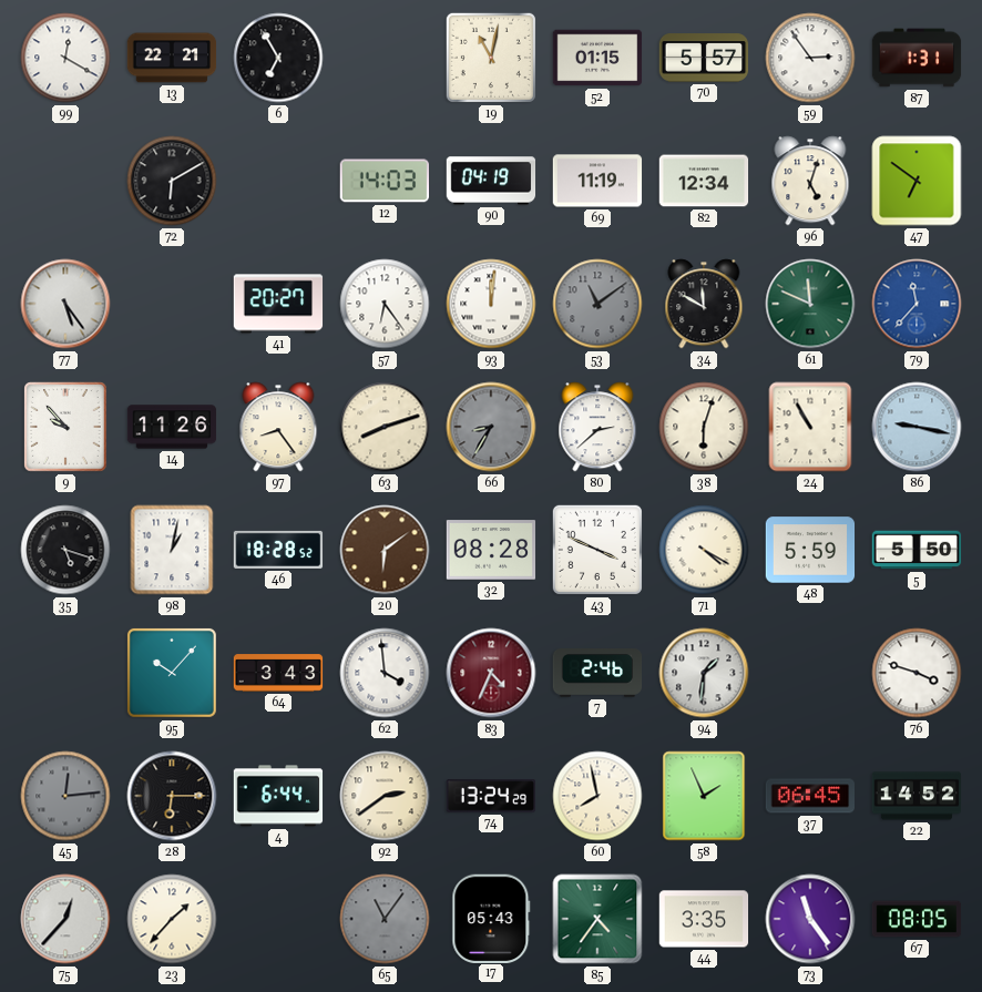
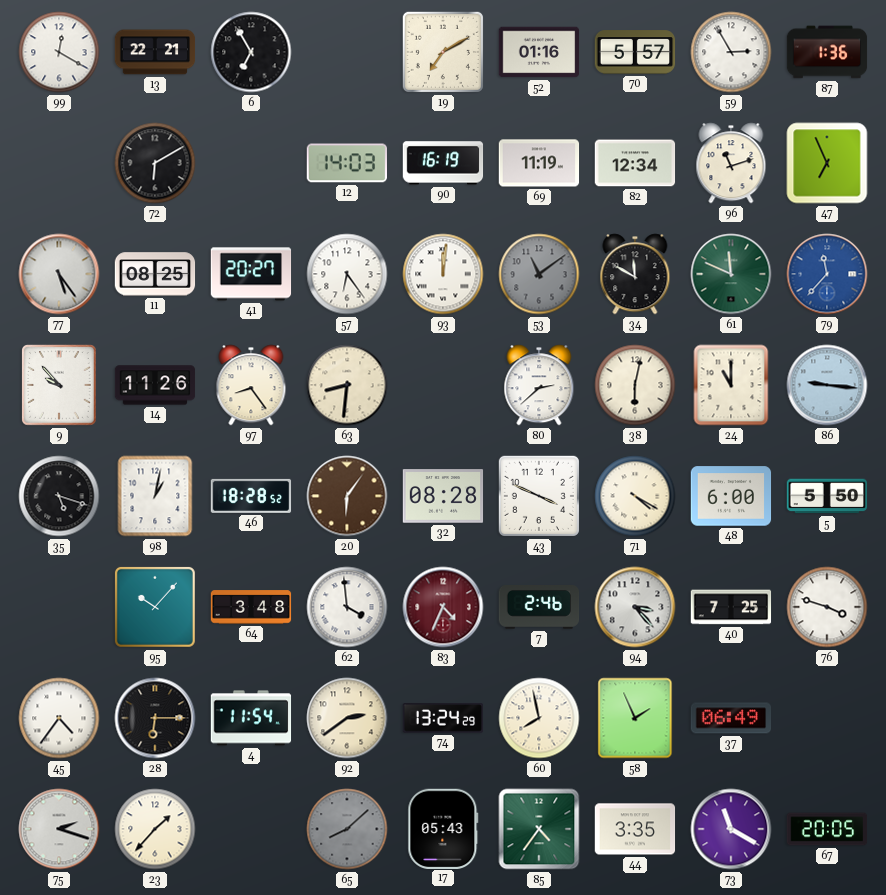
19: 11:02 -> 7:10
52: 01:15 -> 01:16
59: 2:54 -> 2:55
87: 1:31 -> 1:36
90: 04:19 -> 16:19
96: 5:03 -> 11:12
47: 6:51 -> 6:56
11: none -> 08:25
63: 8:12 -> 8:31
66: 8:35 -> none
38: 6:03 -> 6:02
24: 10:55 -> 11:00
86: 9:17 -> 9:16
20: 6:09 -> 6:06
48: 5:59 -> 6:00
64: 3:43 -> 3:48
94: 1:31 -> 3:23
40: none -> 7:25
45: 12:14 -> 4:36
45 dial: grey -> white
4: 6:44 -> 11:54
37: 06:45 -> 06:49
22: 14:52 -> none
75: 12:37 -> 2:18
65: 11:06 -> 8:08
73: 11:24 -> 11:20
67: 08:05 -> 20:05
